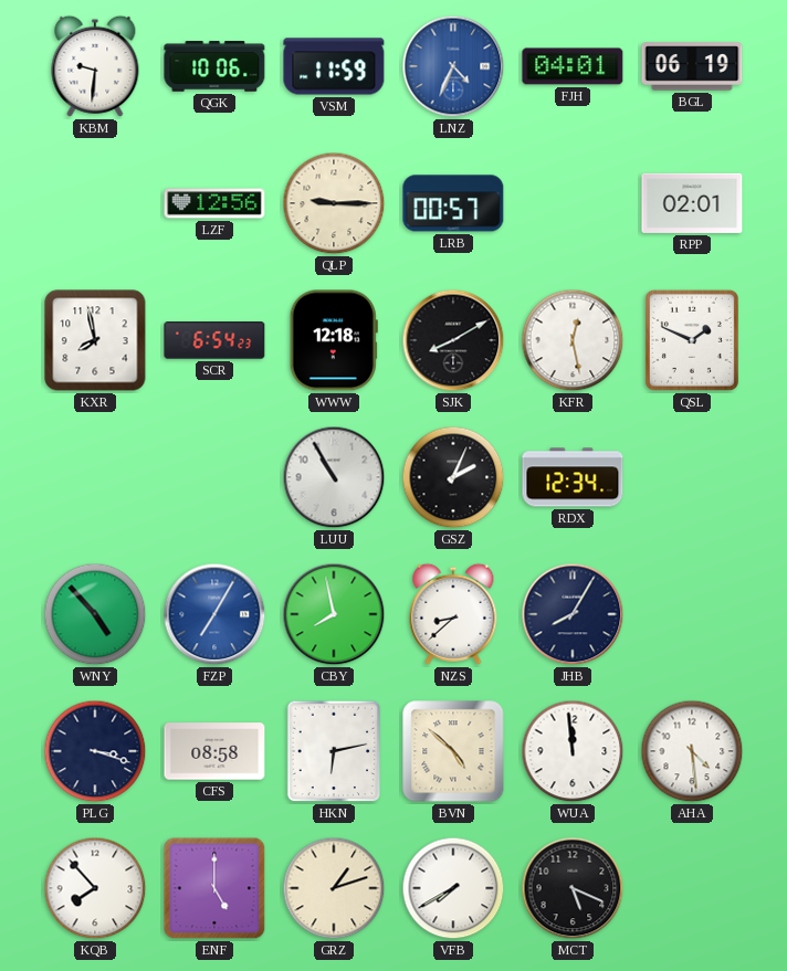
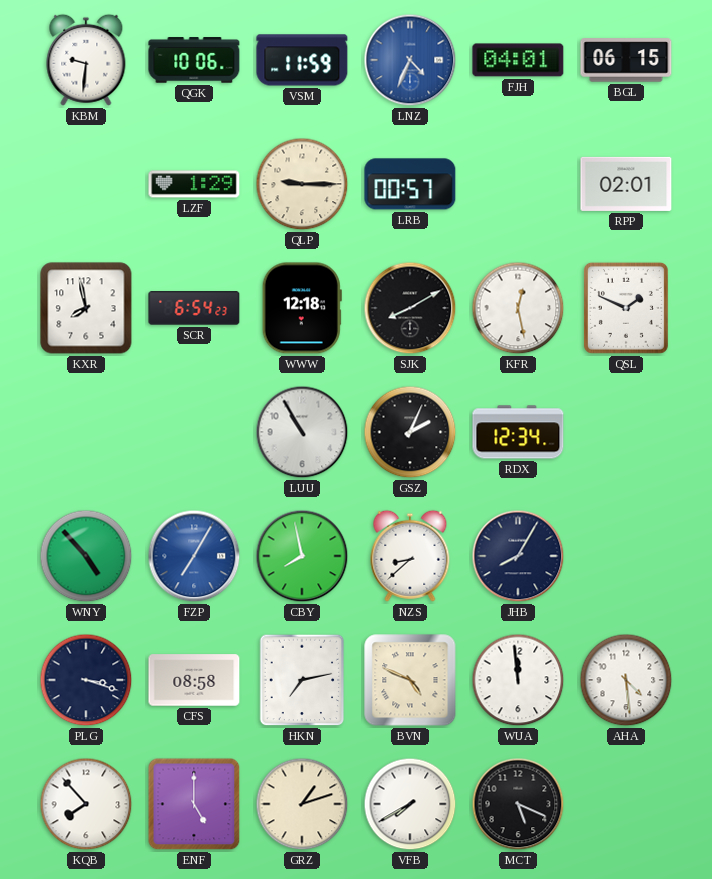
BGL: 06:19 -> 06:15
LZF: 12:56 -> 1:29
HKN: 6:13 -> 7:13
BVN: 4:52 -> 4:49
